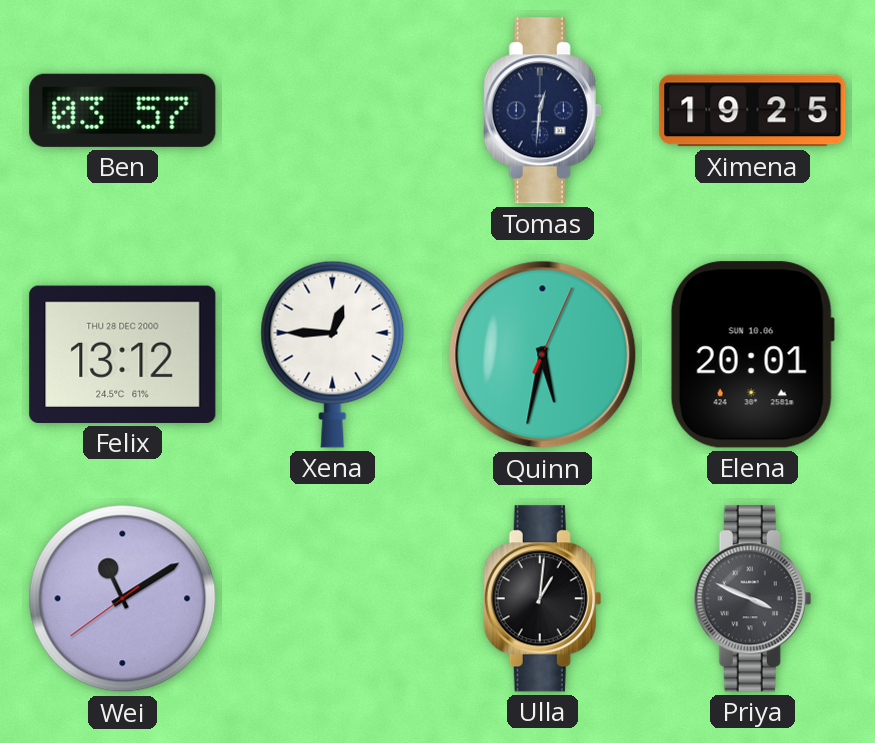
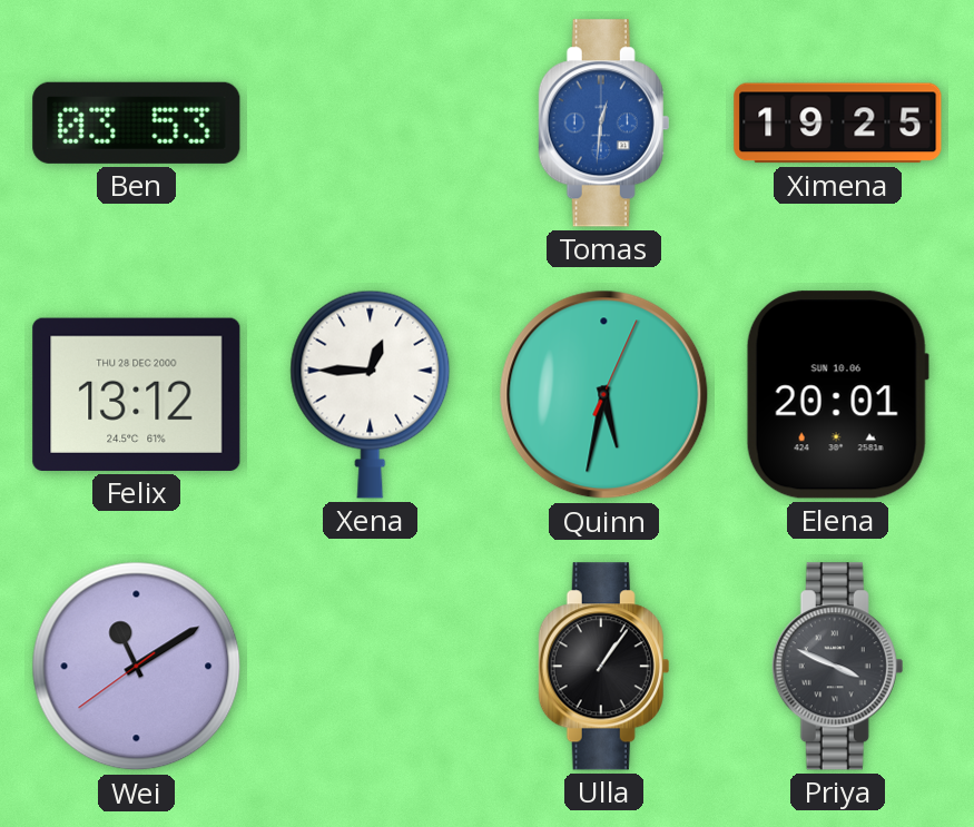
Ben: 03:57 -> 03:53
Tomas dial: navy -> blue
Ulla: 1:01 -> 1:06
